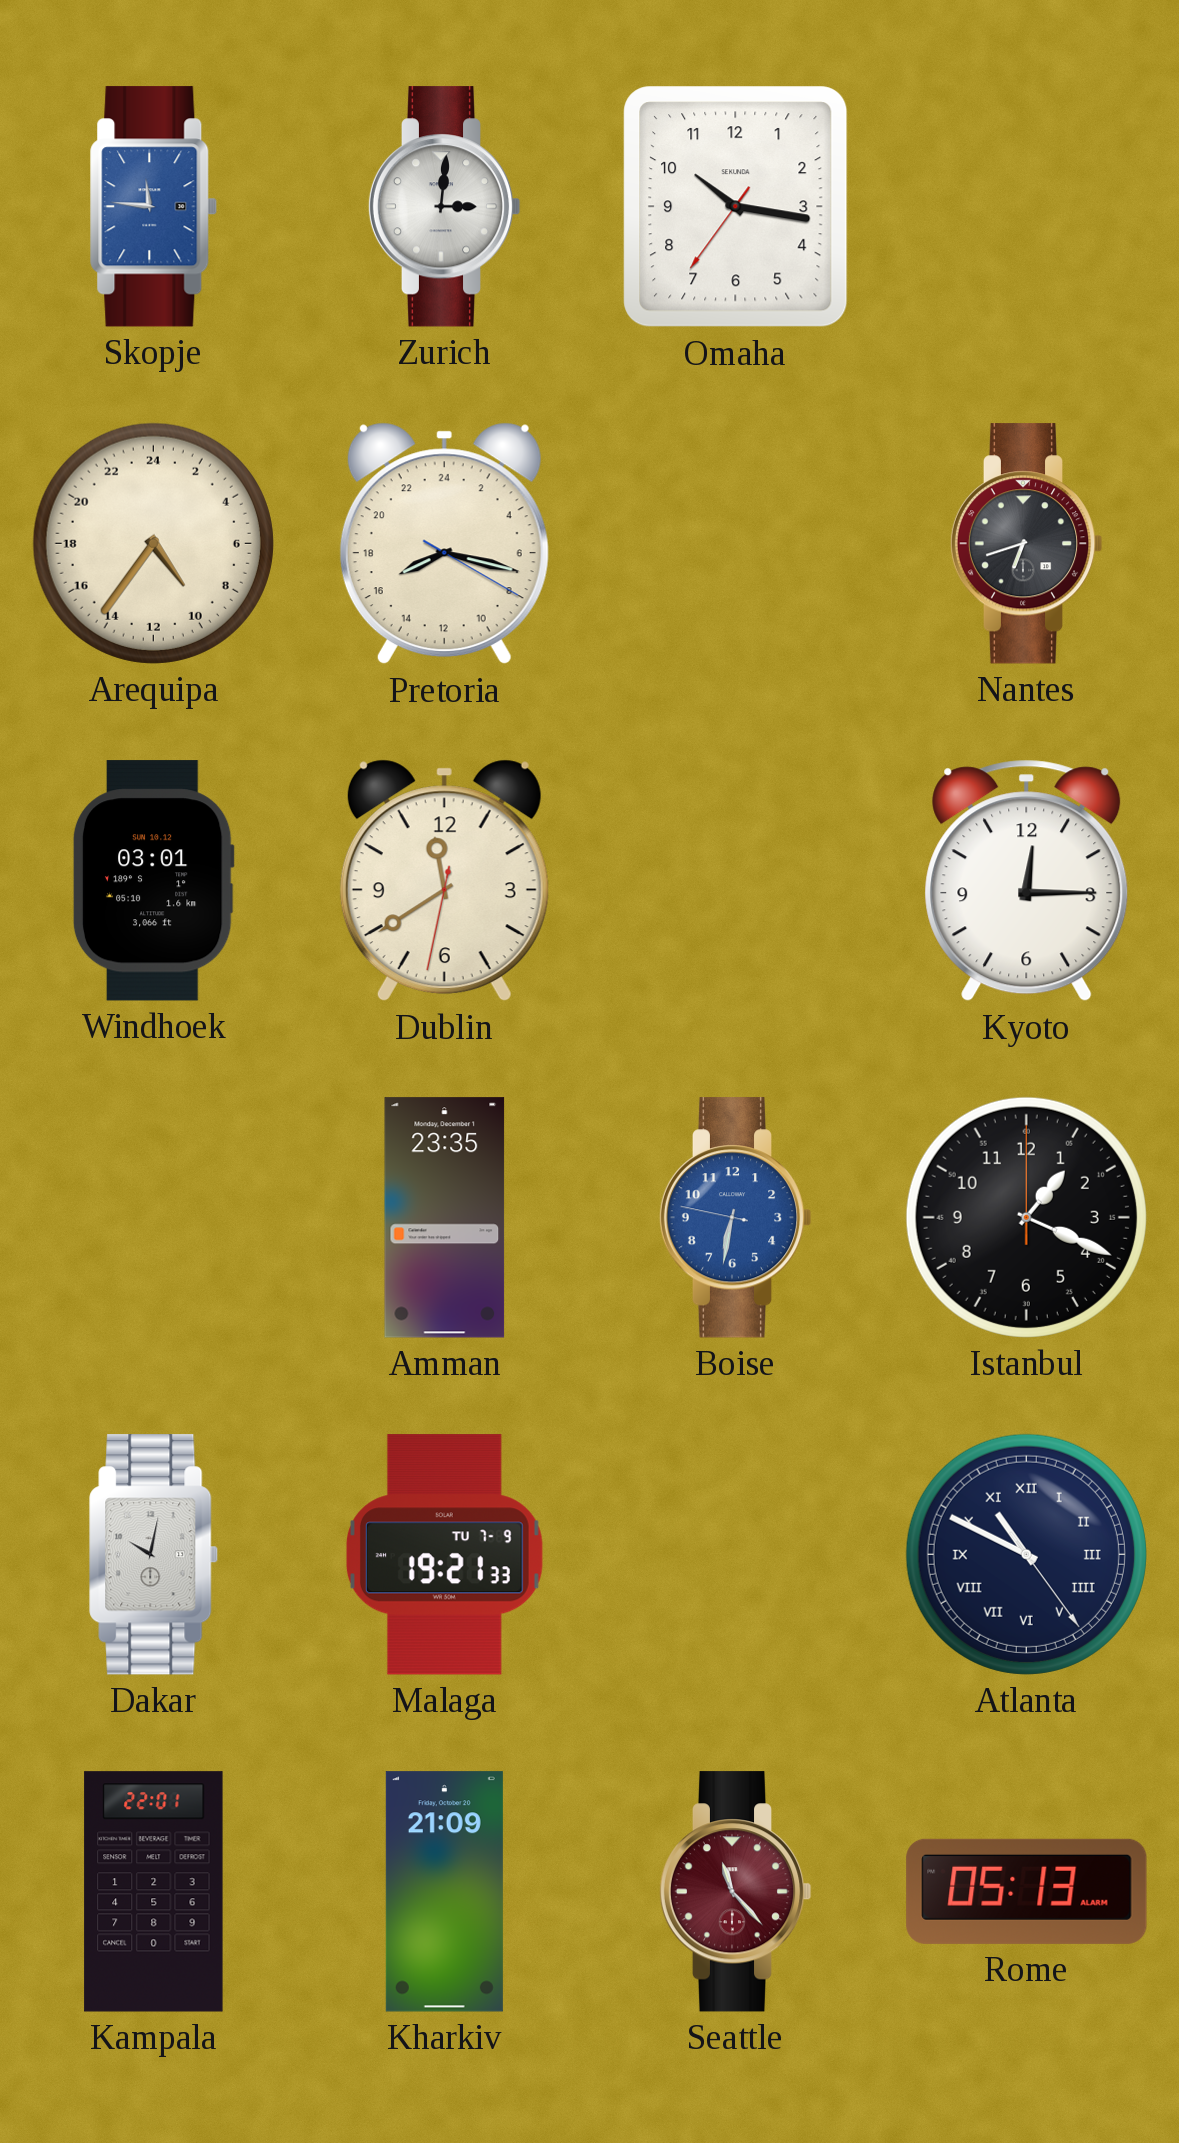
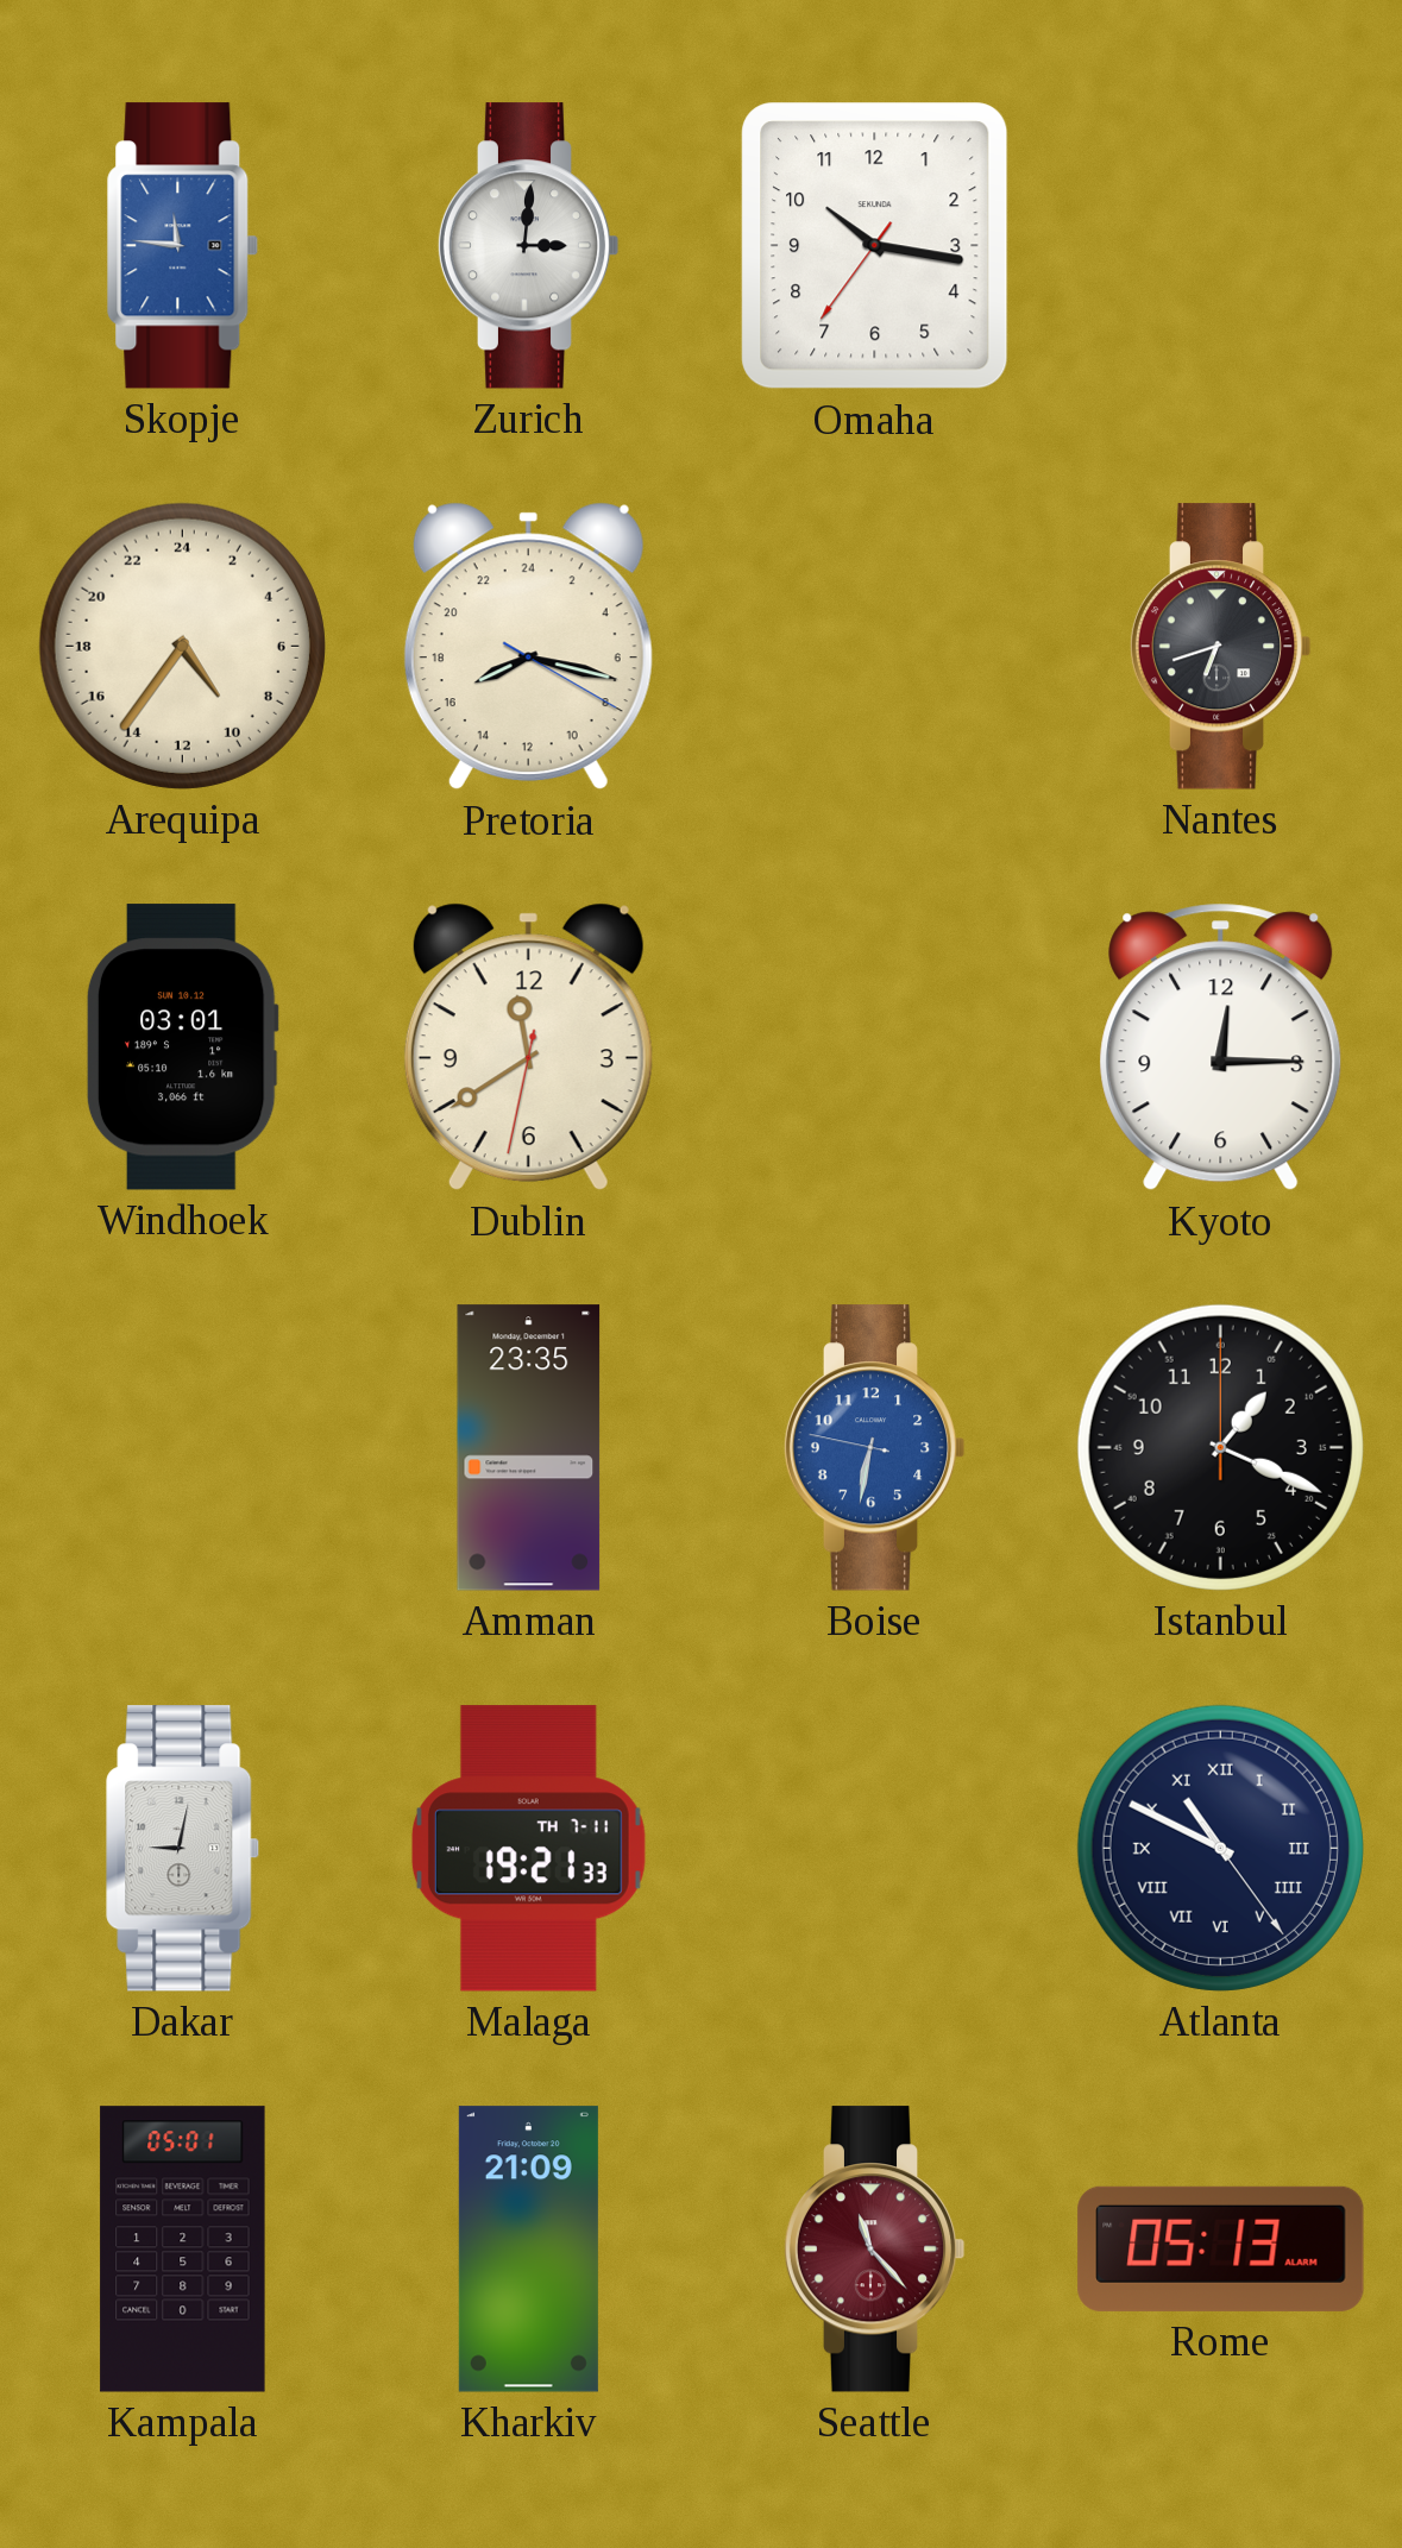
Dakar: 10:02 -> 9:02
Malaga date: TU 7-9 -> TH 7-11
Kampala: 22:01 -> 05:01
